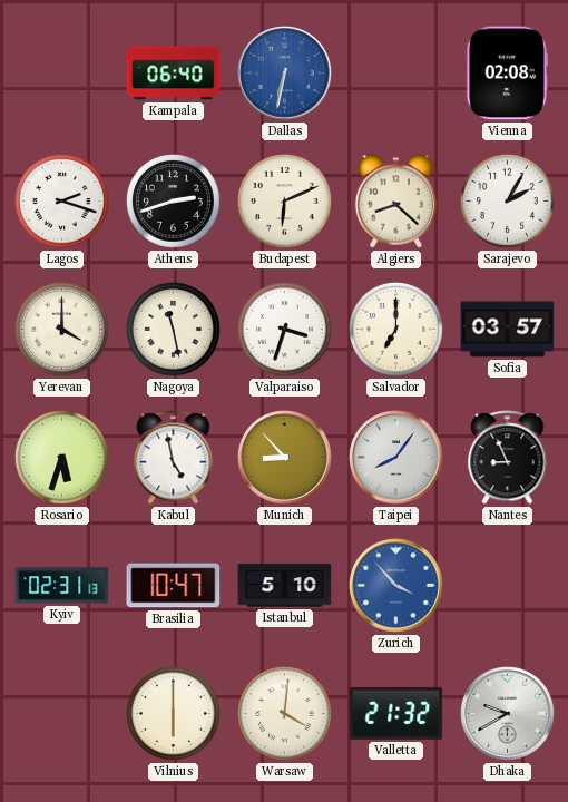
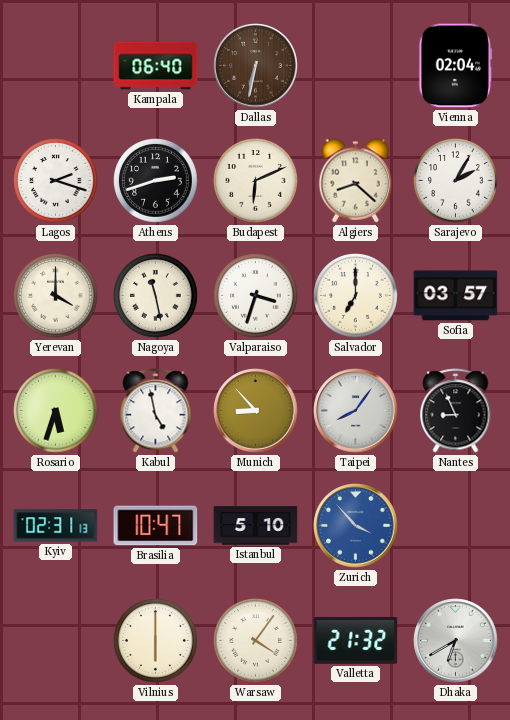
Dallas dial: blue -> brown
Vienna: 02:08 -> 02:04
Warsaw: 4:01 -> 4:06
Dhaka: 9:40 -> 6:40
